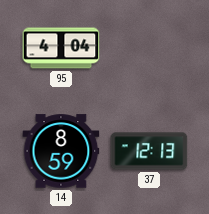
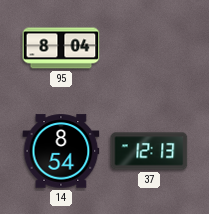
95: 4:04 -> 8:04
14: 8:59 -> 8:54
